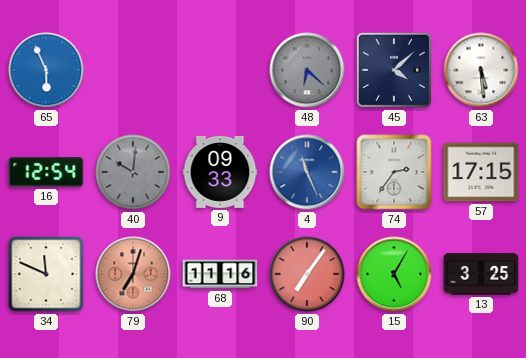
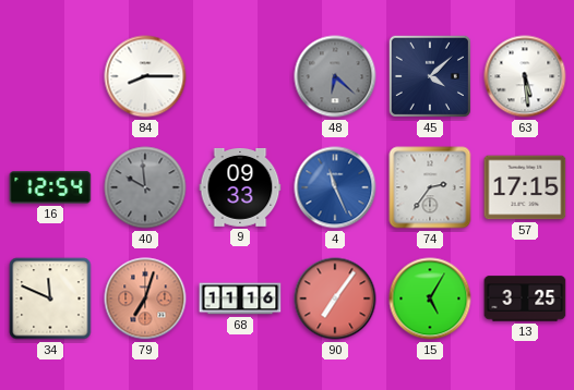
65: 5:56 -> none
84: none -> 8:15
40: 10:01 -> 9:59
